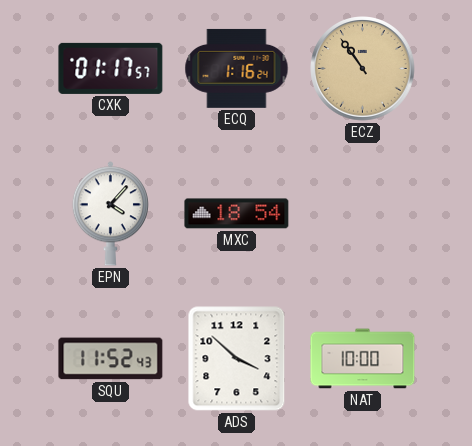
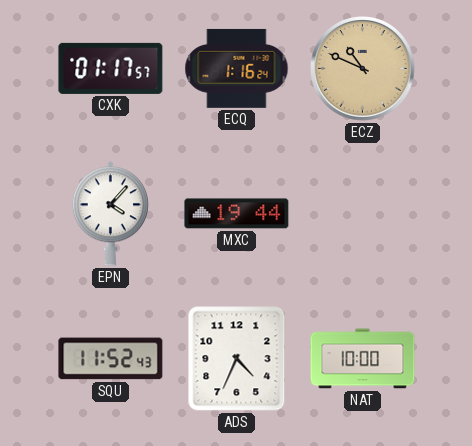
ECZ: 10:54 -> 10:49
MXC: 18:54 -> 19:44
ADS: 3:52 -> 4:34
